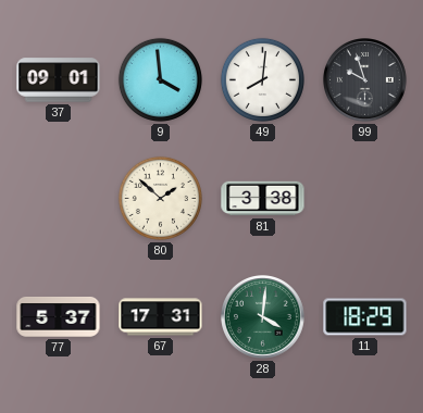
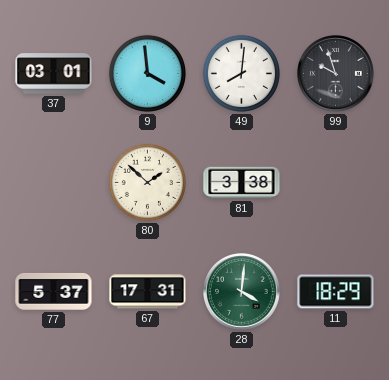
37: 09:01 -> 03:01
